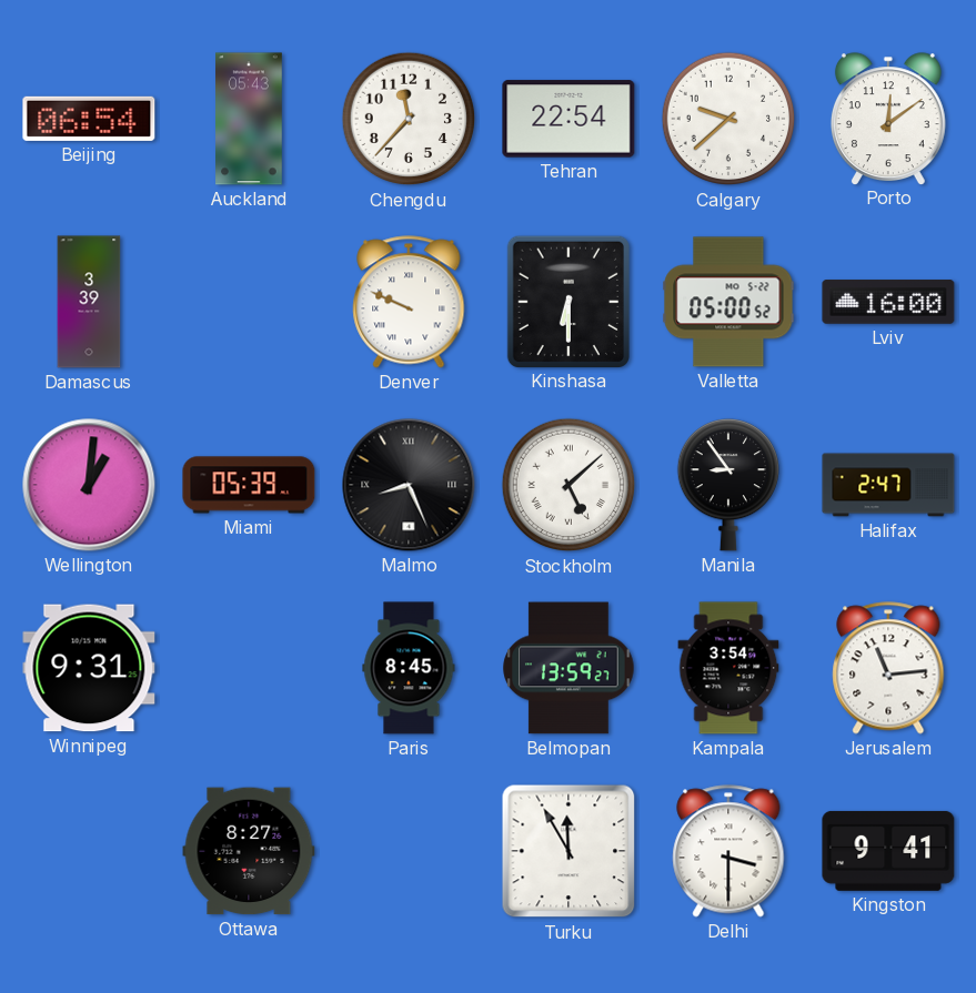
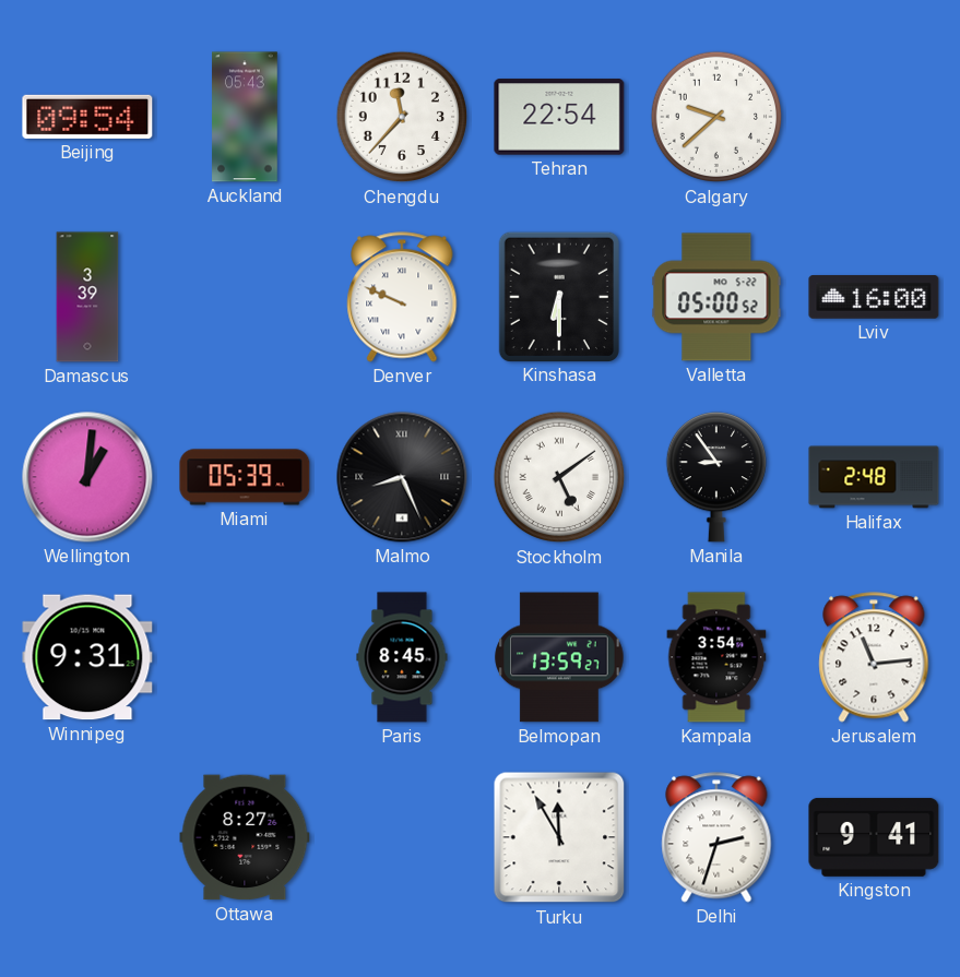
Beijing: 06:54 -> 09:54
Porto: 12:09 -> none
Stockholm: 5:08 -> 5:09
Halifax: 2:47 -> 2:48
Delhi: 3:30 -> 2:33
